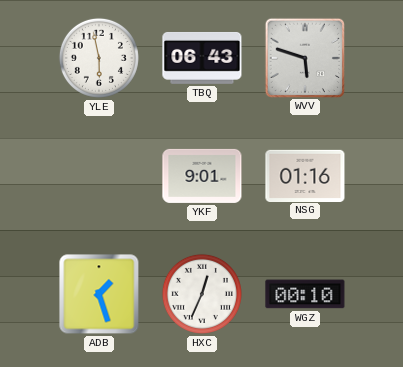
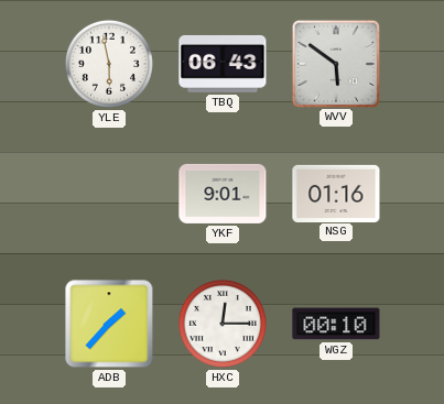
WVV: 5:48 -> 5:51
ADB: 1:27 -> 1:37
HXC: 12:34 -> 12:15
